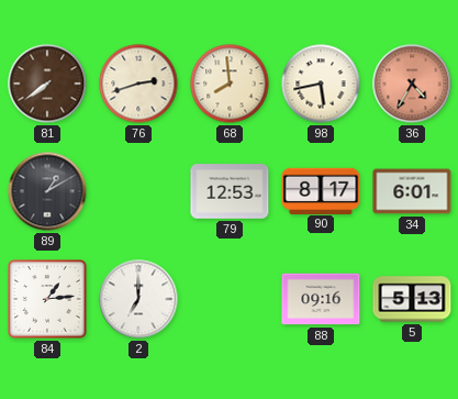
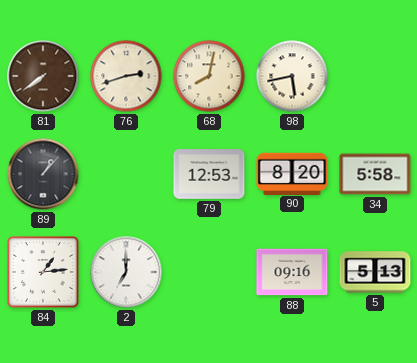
68: 7:59 -> 8:02
36: 4:35 -> none
89: 1:10 -> 1:07
90: 8:17 -> 8:20
34: 6:01 -> 5:58
